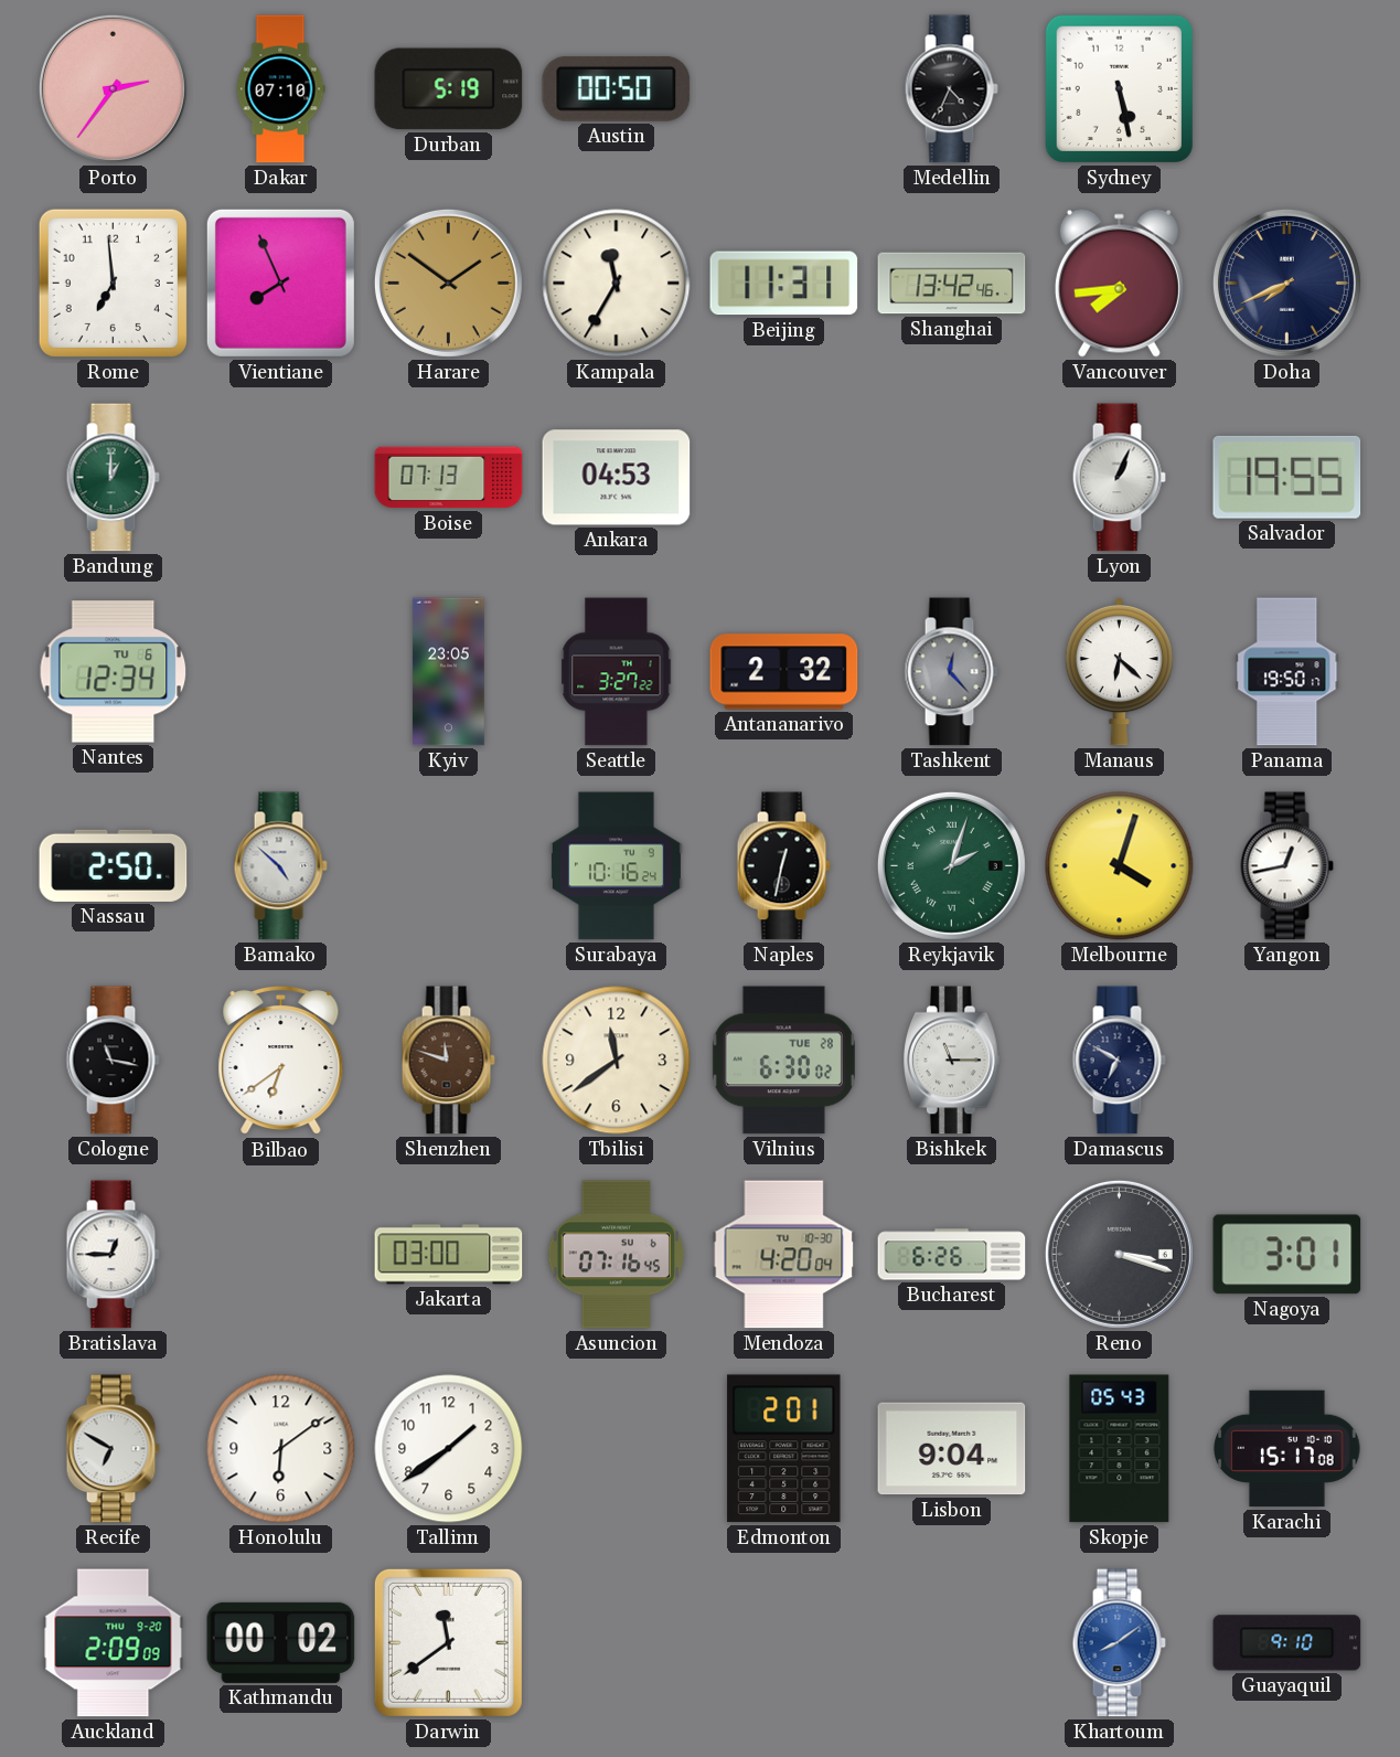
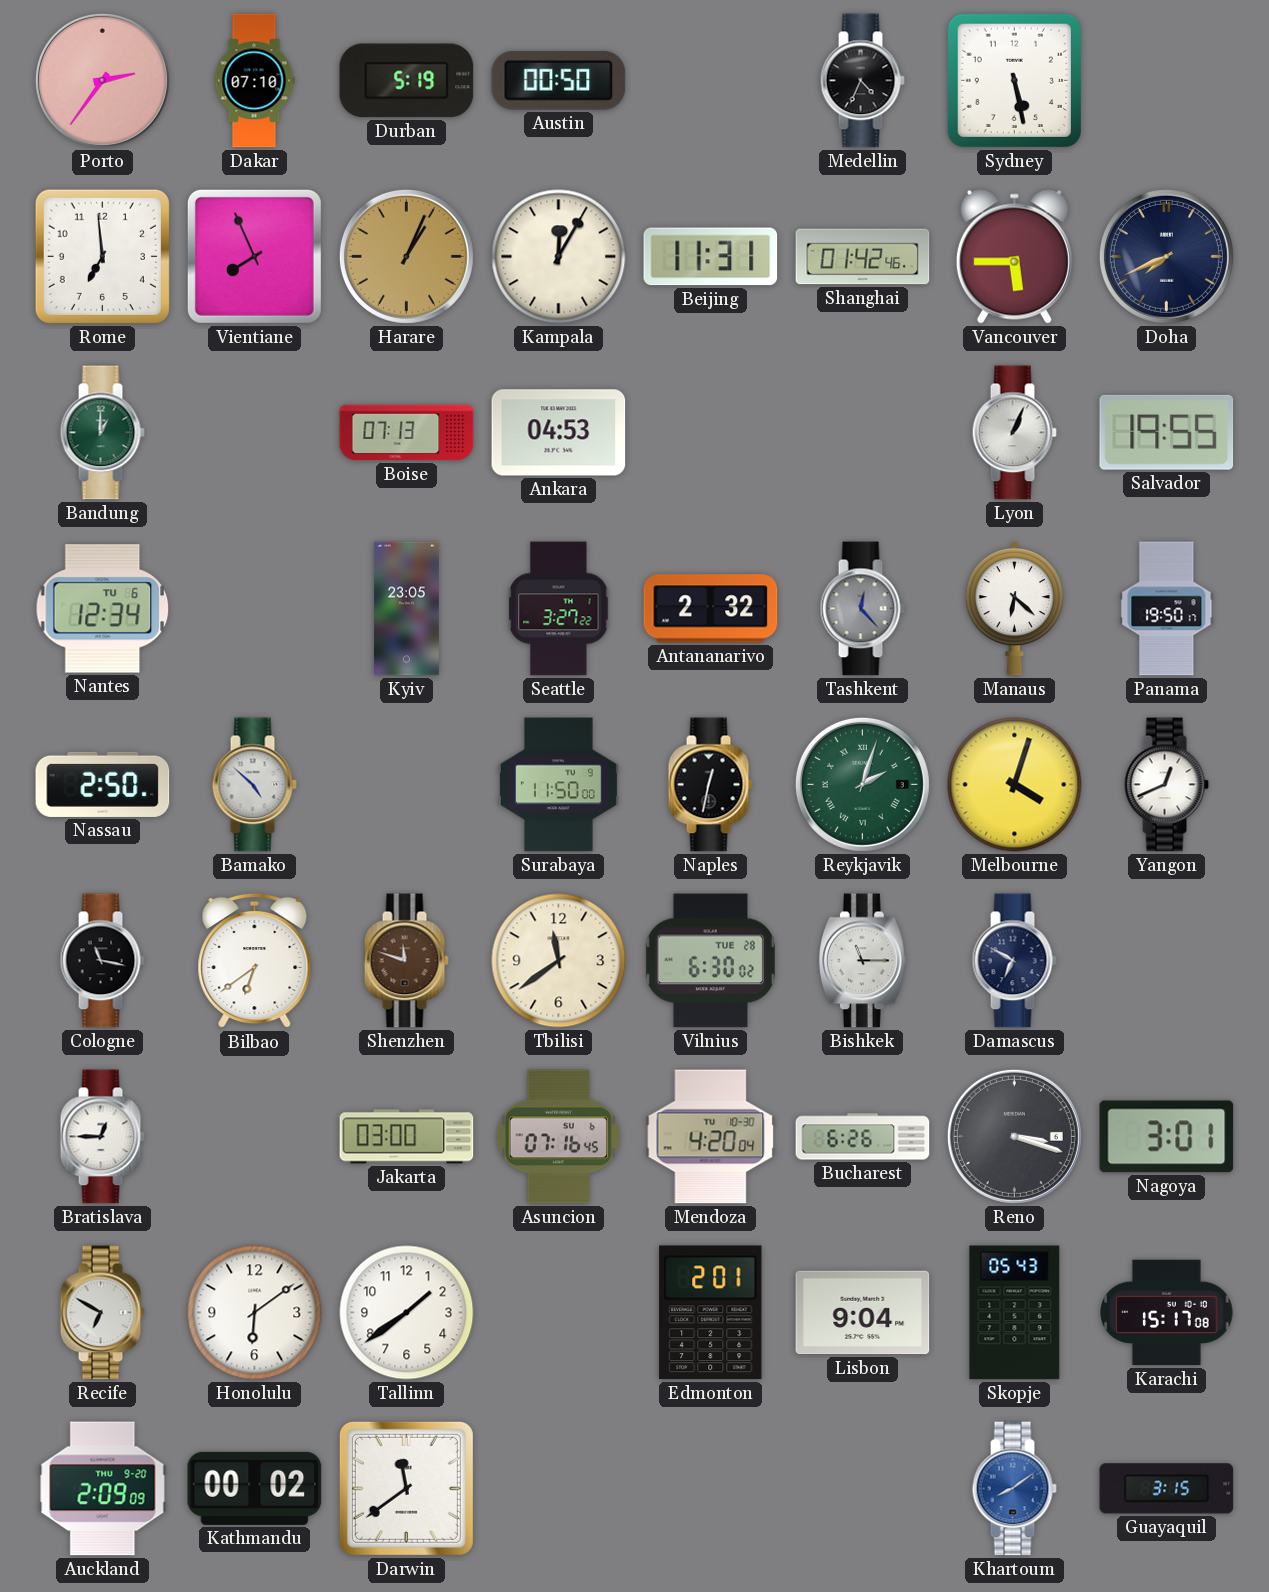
Harare: 1:51 -> 1:04
Kampala: 11:35 -> 12:05
Shanghai: 13:42 -> 01:42
Vancouver: 7:44 -> 5:45
Surabaya: 10:16 -> 11:50
Yangon: 12:43 -> 12:41
Guayaquil: 9:10 -> 3:15
